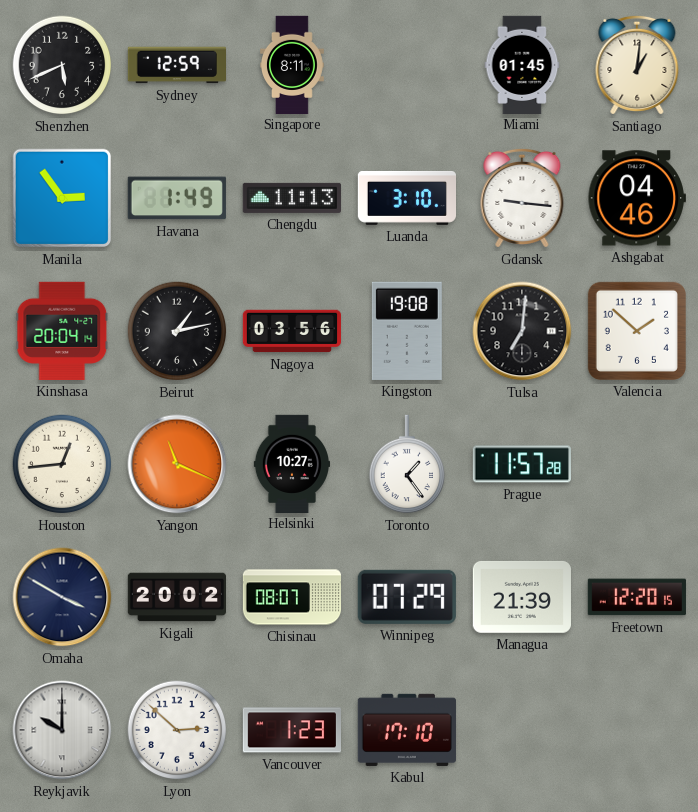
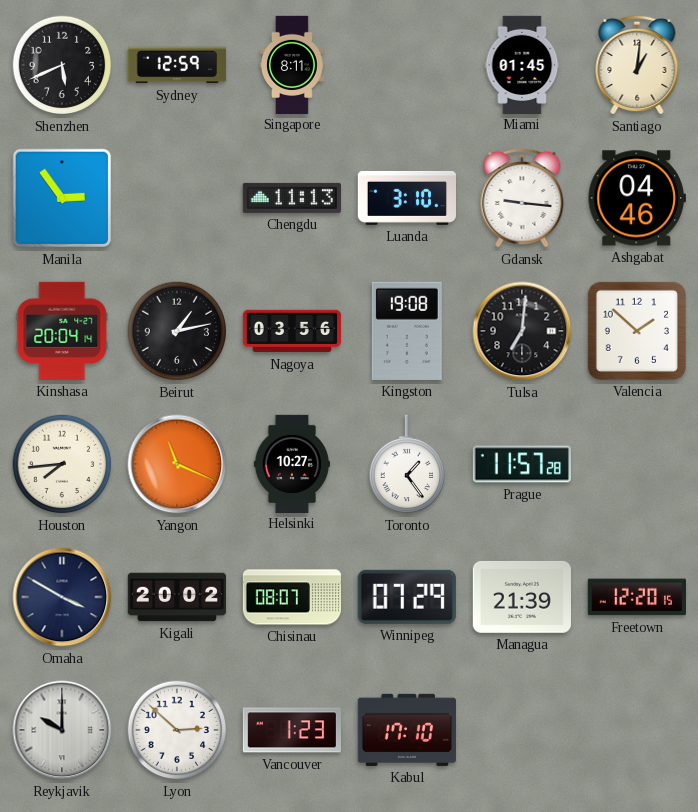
Havana: 1:49 -> none
Houston: 12:44 -> 7:44
